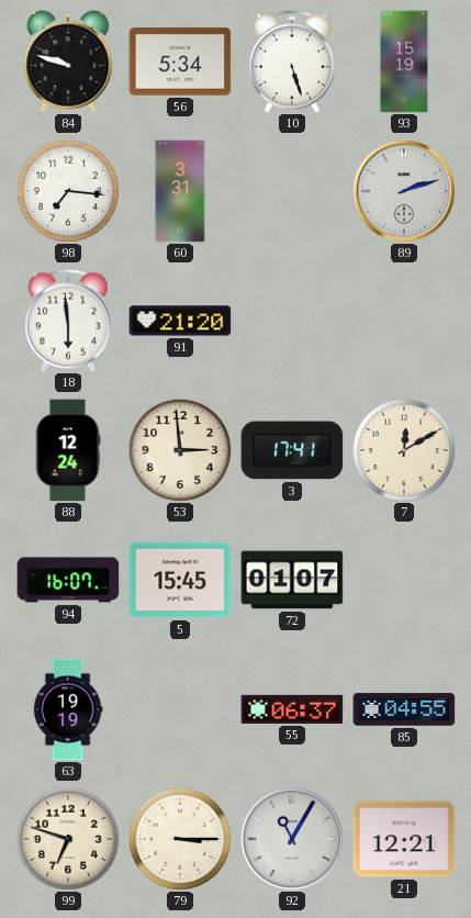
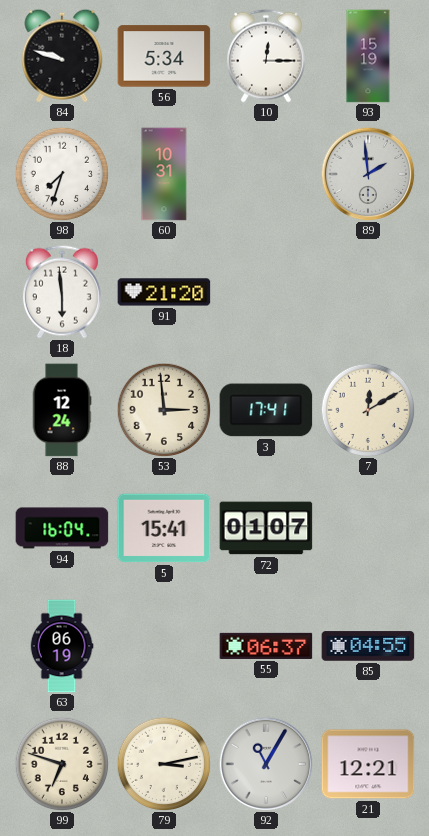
10: 5:27 -> 12:15
98: 7:16 -> 7:33
60: 3:31 -> 10:31
89: 2:12 -> 1:59
94: 16:07 -> 16:04
5: 15:45 -> 15:41
63: 19:19 -> 06:19
79: 3:15 -> 3:13
